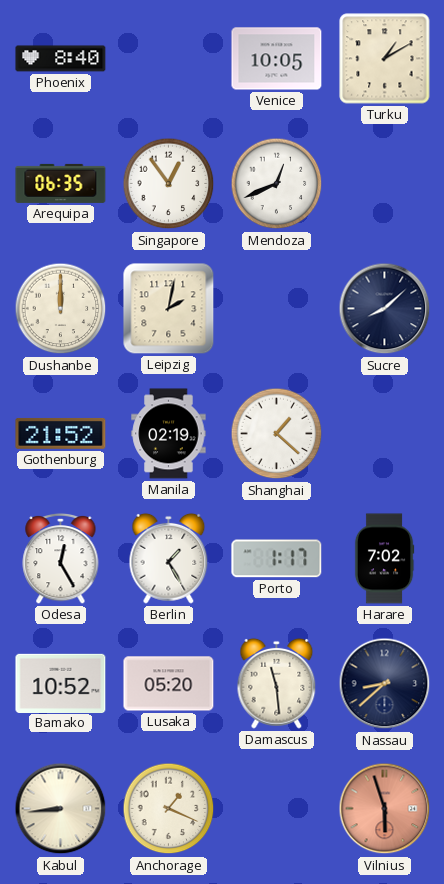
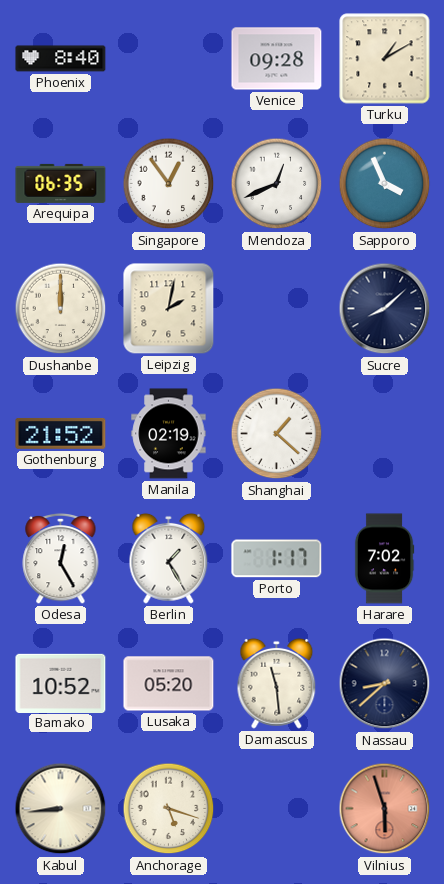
Venice: 10:05 -> 09:28
Sapporo: none -> 3:56
Anchorage: 1:19 -> 5:18
